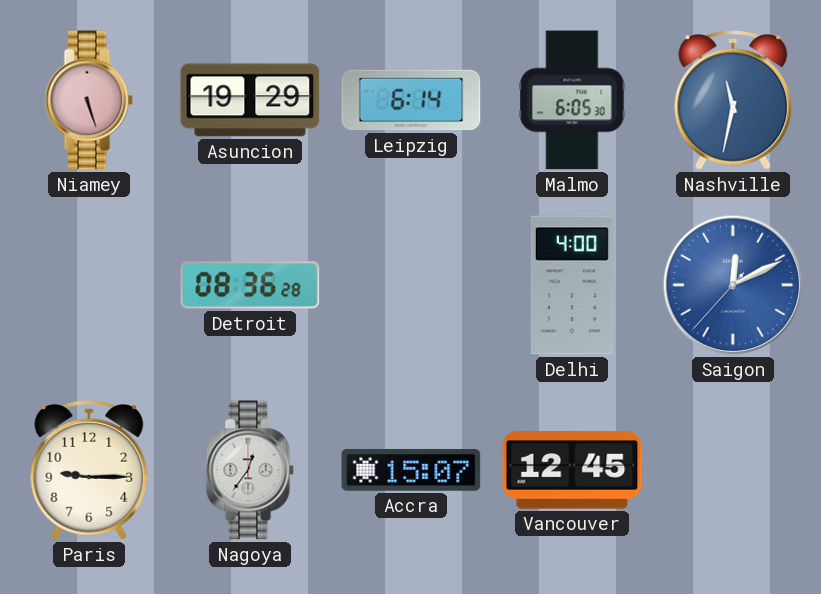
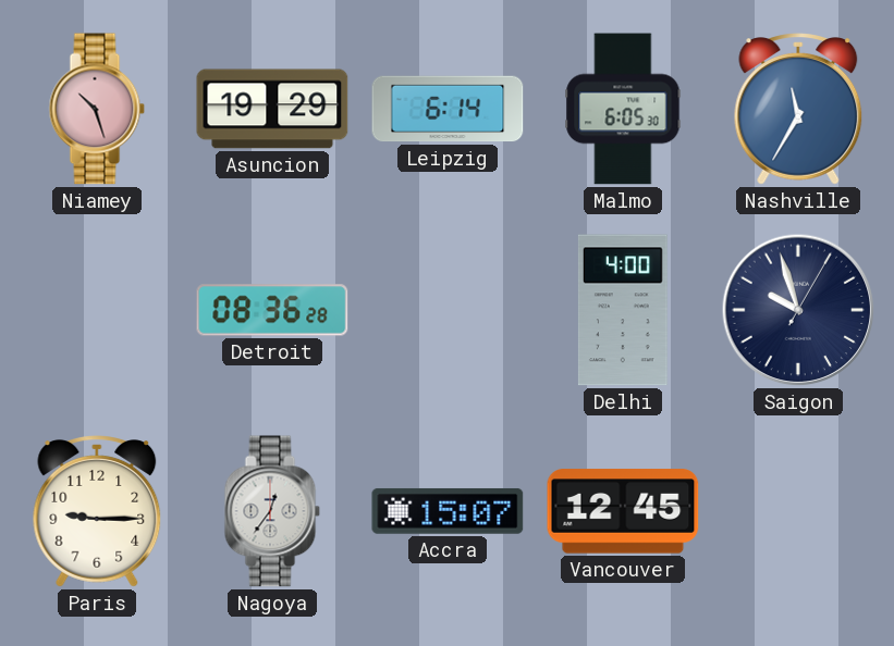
Niamey: 5:27 -> 10:27
Nashville: 11:32 -> 11:35
Saigon: 12:10 -> 9:57
Saigon dial: blue -> navy
